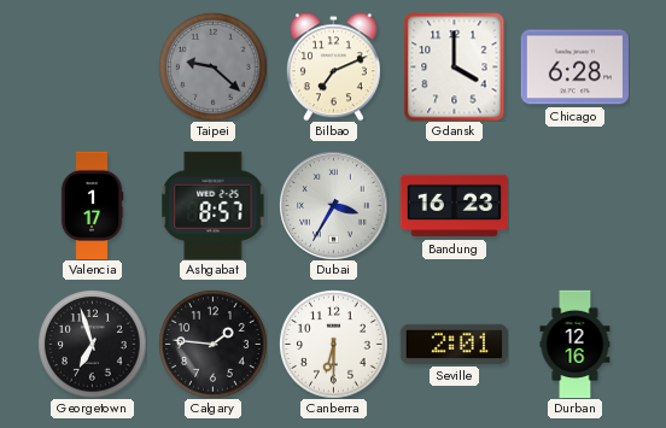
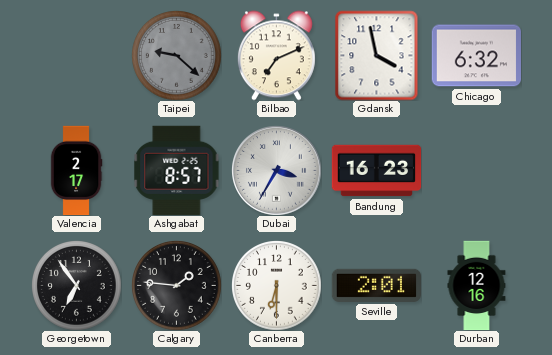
Gdansk: 4:00 -> 3:58
Chicago: 6:28 -> 6:32
Valencia: 1:17 -> 2:17
Georgetown: 6:57 -> 6:54
